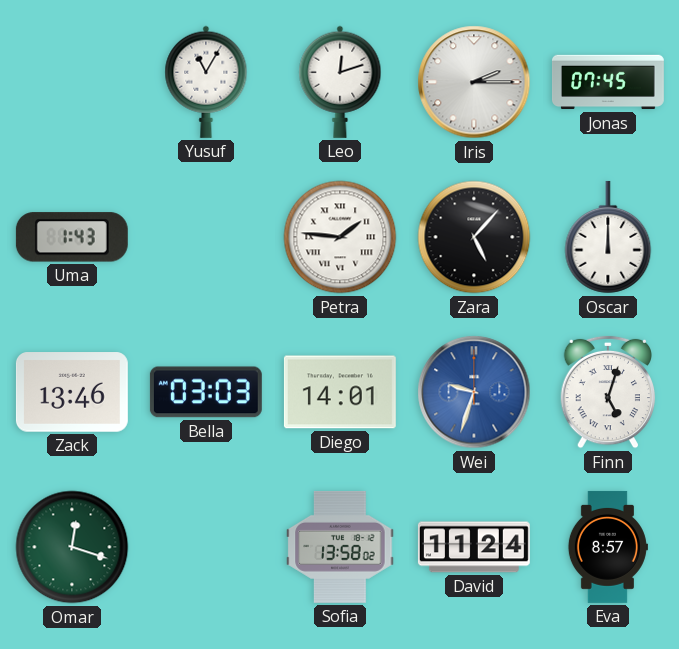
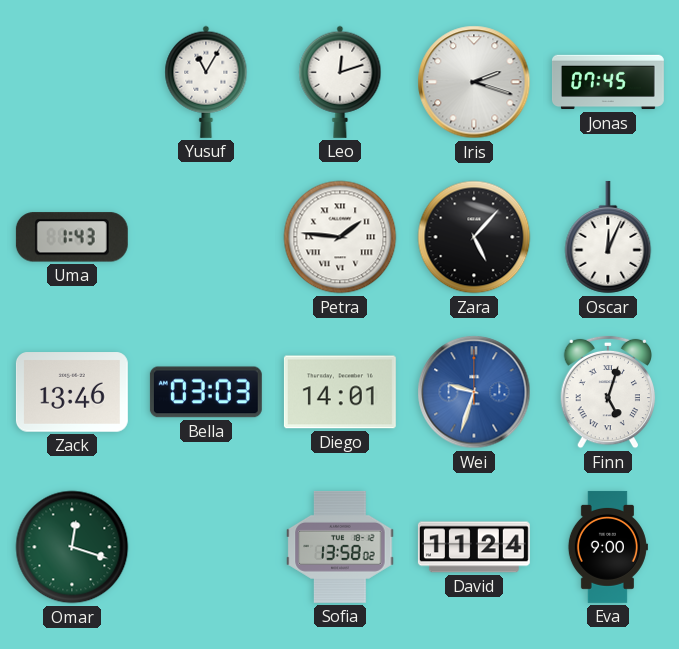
Iris: 2:15 -> 2:18
Oscar: 12:00 -> 12:04
Eva: 8:57 -> 9:00
